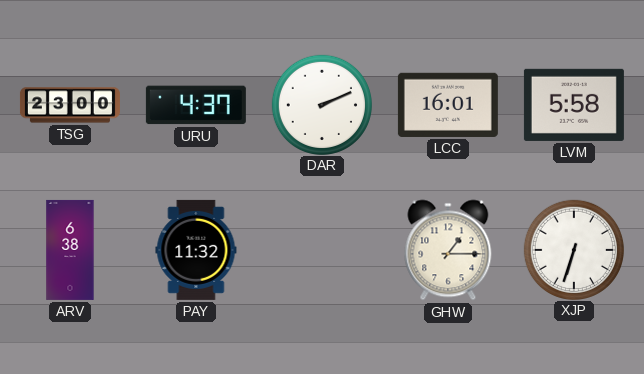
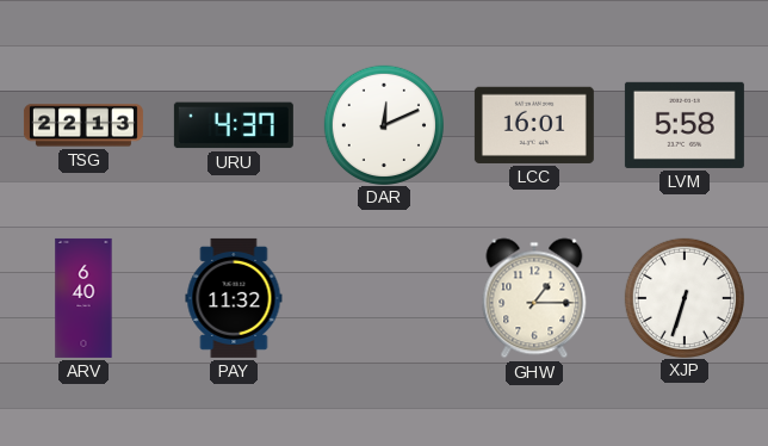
TSG: 23:00 -> 22:13
DAR: 2:11 -> 12:11
ARV: 6:38 -> 6:40
